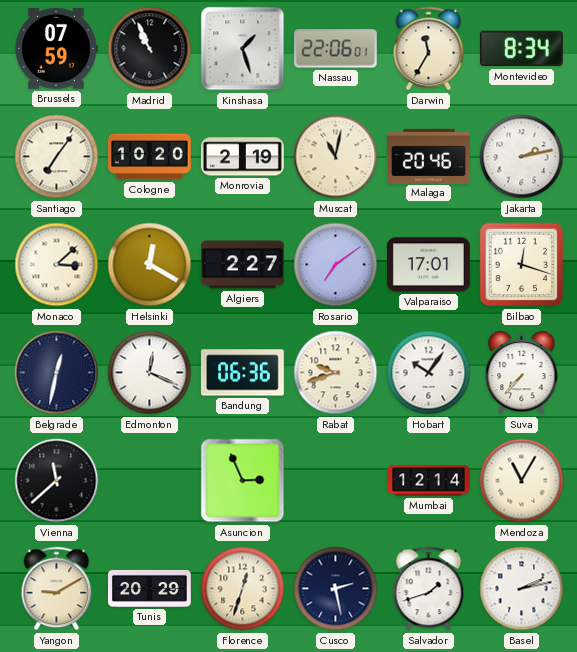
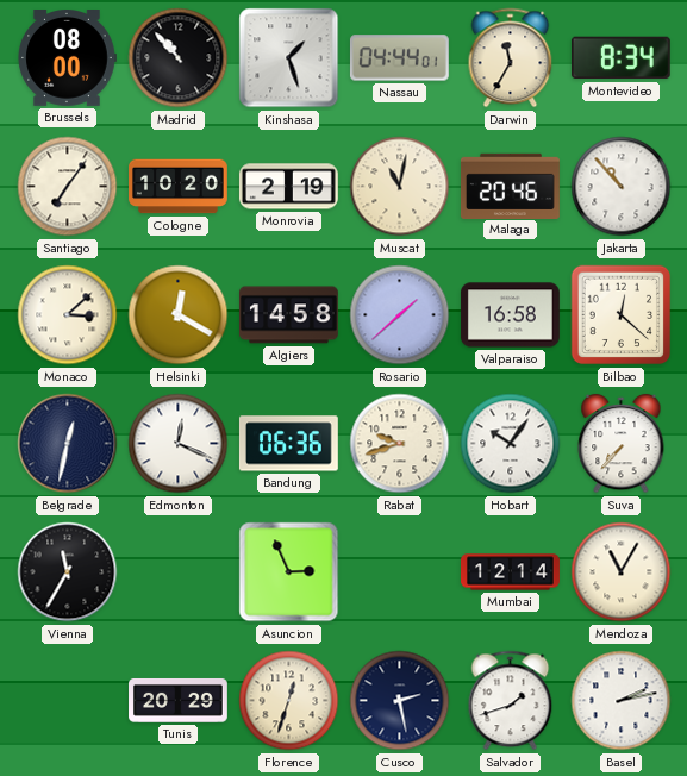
Brussels: 07:59 -> 08:00
Madrid: 10:56 -> 10:53
Nassau: 22:06 -> 04:44
Jakarta: 2:13 -> 10:53
Algiers: 2:27 -> 14:58
Rosario: 7:09 -> 1:38
Valparaiso: 17:01 -> 16:58
Bilbao: 12:18 -> 12:22
Vienna: 11:38 -> 11:35
Yangon: 9:10 -> none
